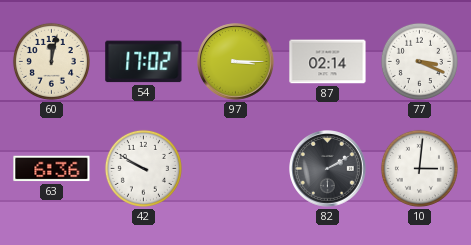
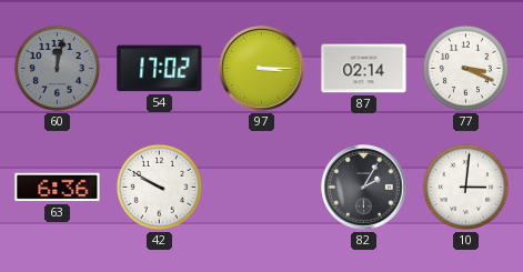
60 dial: cream -> grey
82: 2:10 -> 2:05
